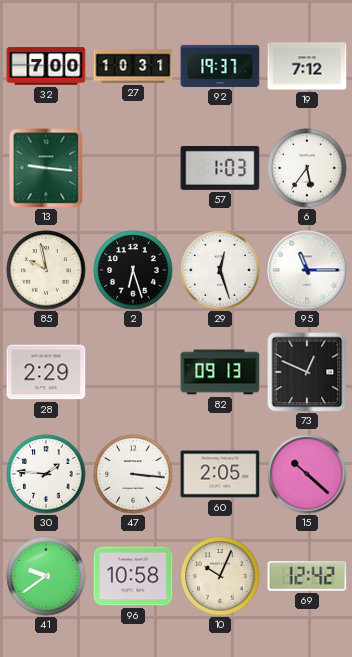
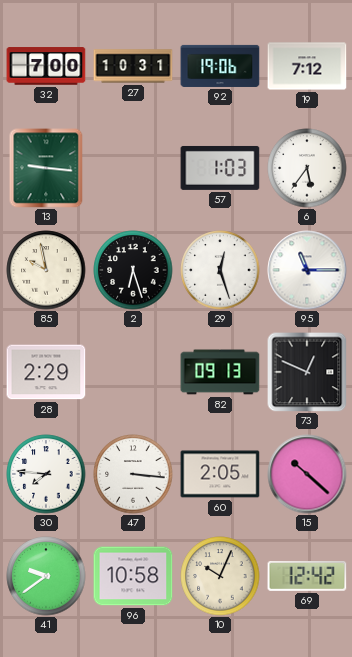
92: 19:37 -> 19:06
30: 1:46 -> 7:46
